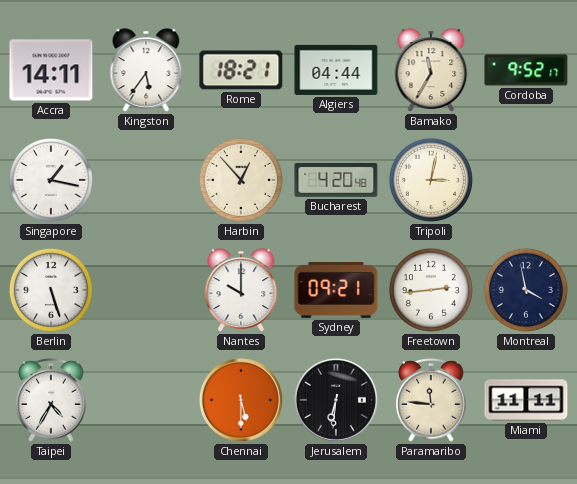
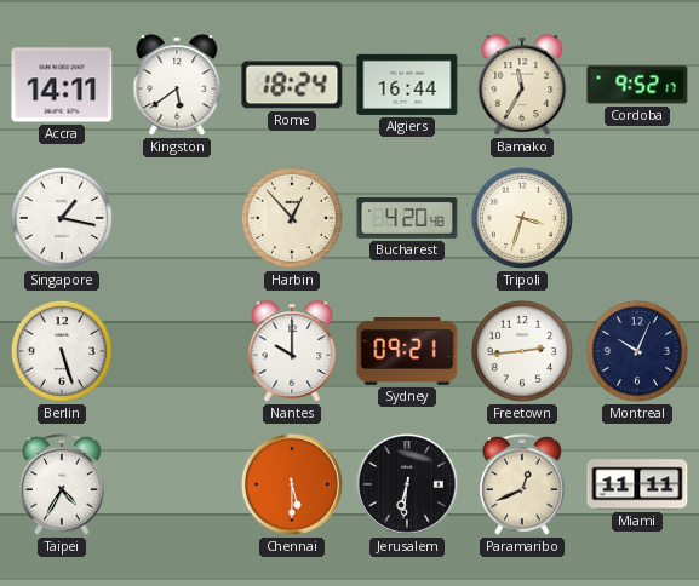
Kingston: 5:36 -> 5:39
Rome: 18:21 -> 18:24
Algiers: 04:44 -> 16:44
Tripoli: 3:02 -> 3:33
Montreal: 3:58 -> 10:04
Paramaribo: 11:46 -> 12:41
